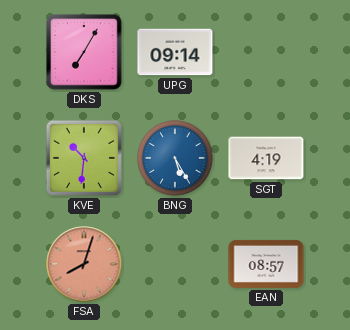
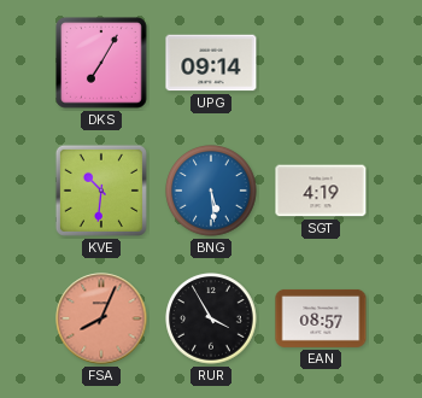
BNG: 5:25 -> 5:29
FSA: 8:03 -> 8:04
RUR: none -> 3:55
